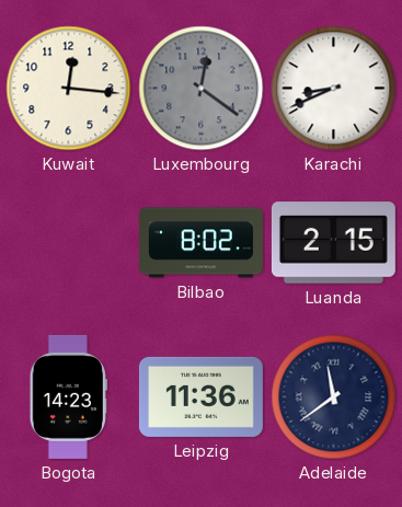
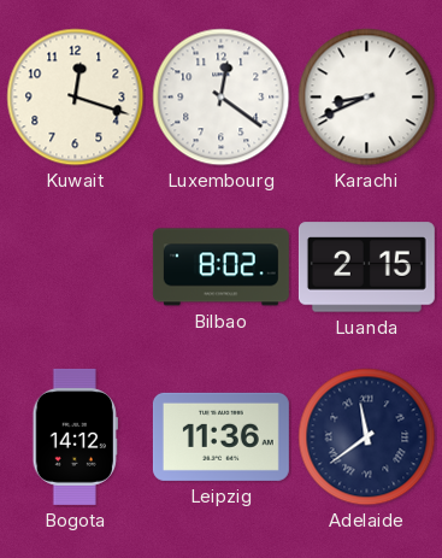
Kuwait: 12:16 -> 12:18
Luxembourg dial: grey -> white
Bogota: 14:23 -> 14:12
